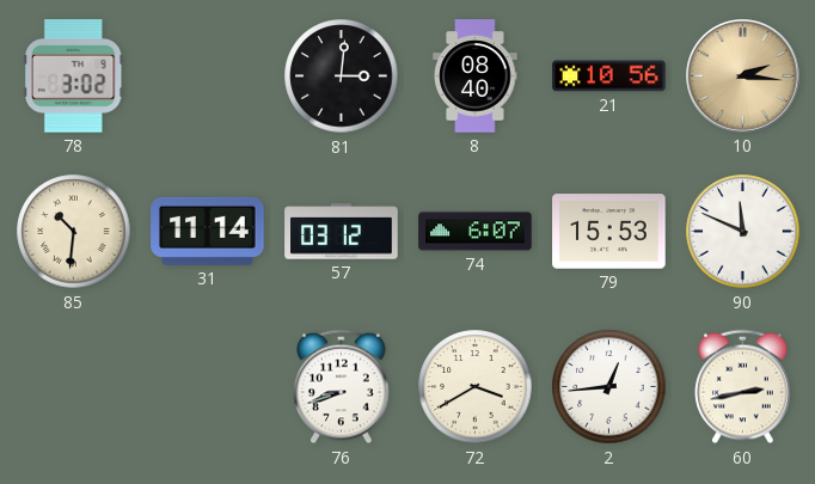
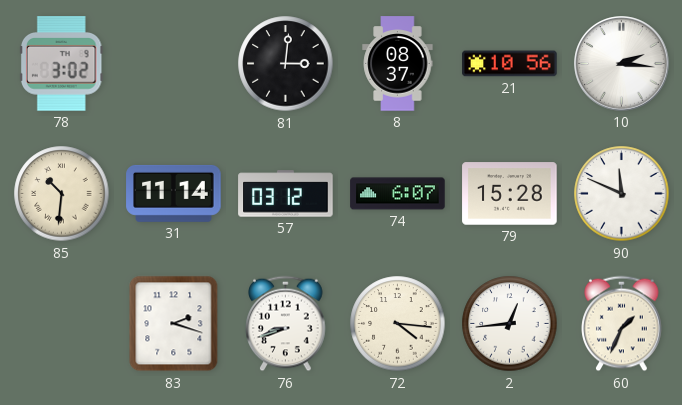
8: 08:40 -> 08:37
10 dial: champagne -> white
79: 15:53 -> 15:28
83: none -> 2:18
72: 3:40 -> 4:16
60: 2:43 -> 1:34
